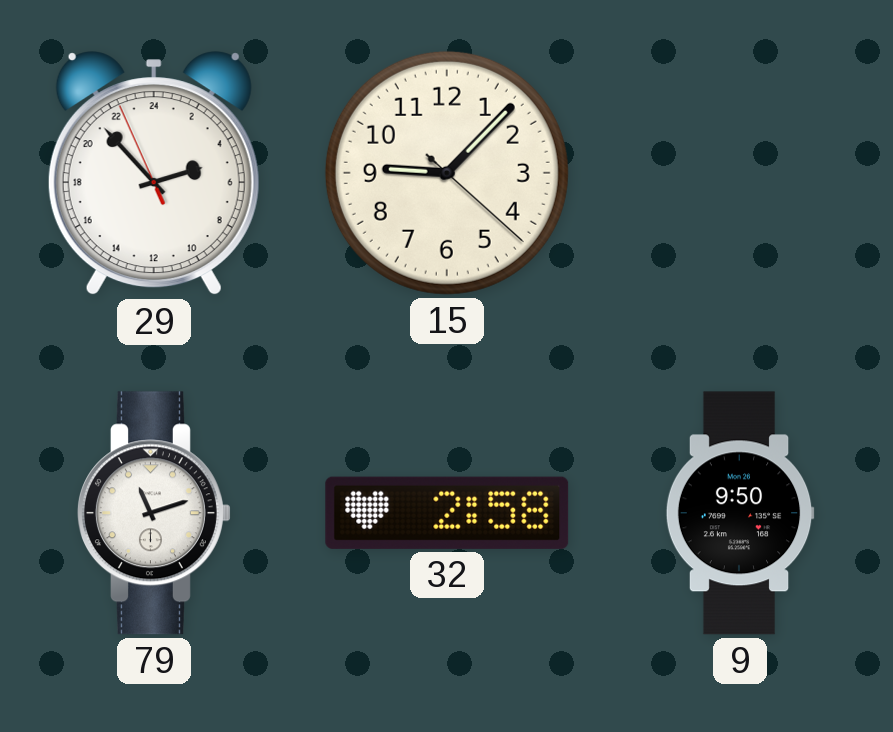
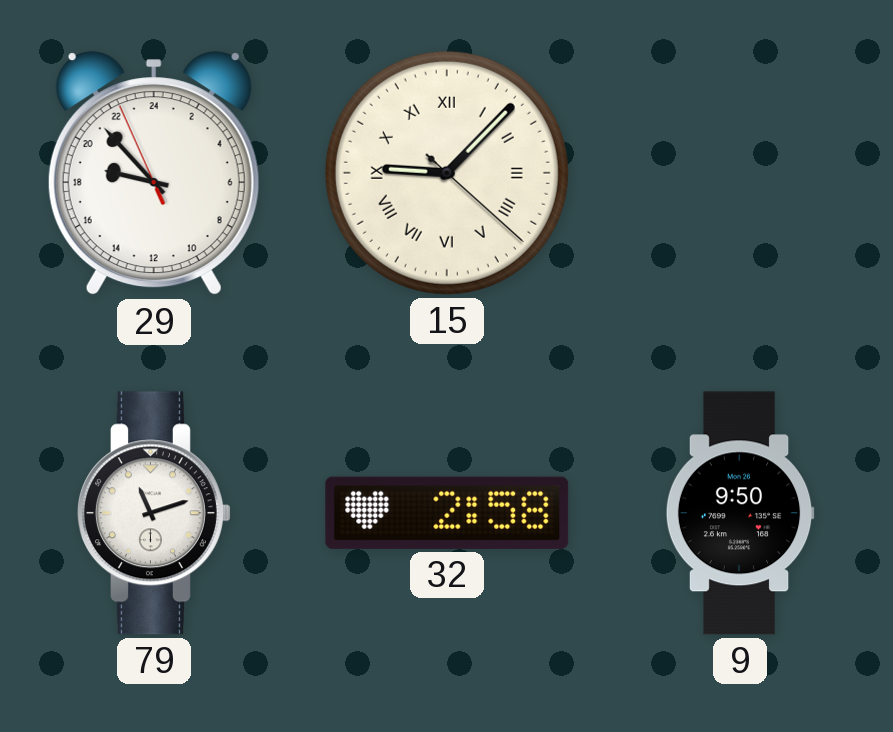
29: 4:52 -> 18:52
15 numerals: Arabic -> Roman
